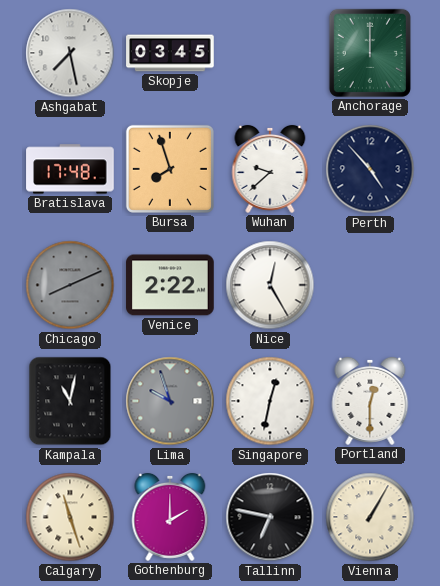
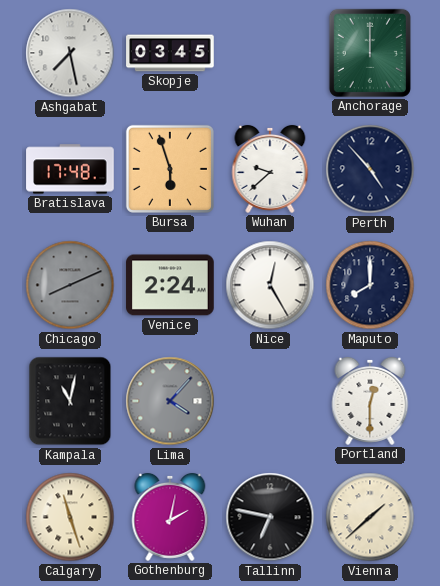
Bursa: 7:57 -> 5:57
Venice: 2:22 -> 2:24
Maputo: none -> 8:00
Lima: 9:57 -> 4:07
Singapore: 12:32 -> none
Gothenburg: 2:00 -> 2:02
Vienna: 1:05 -> 1:38
